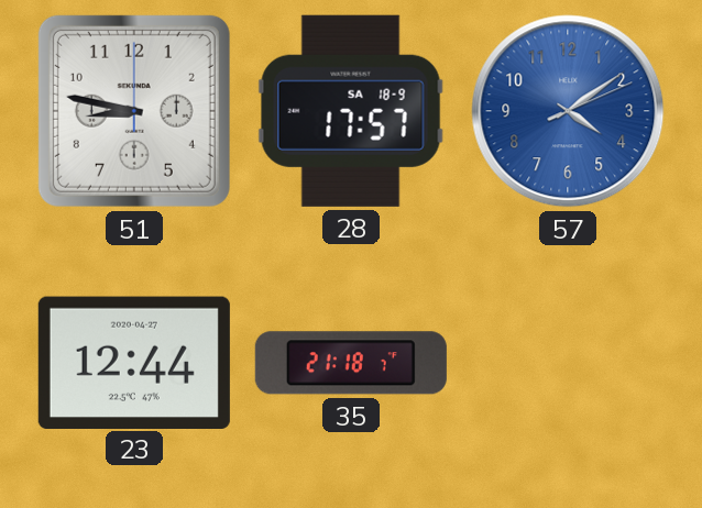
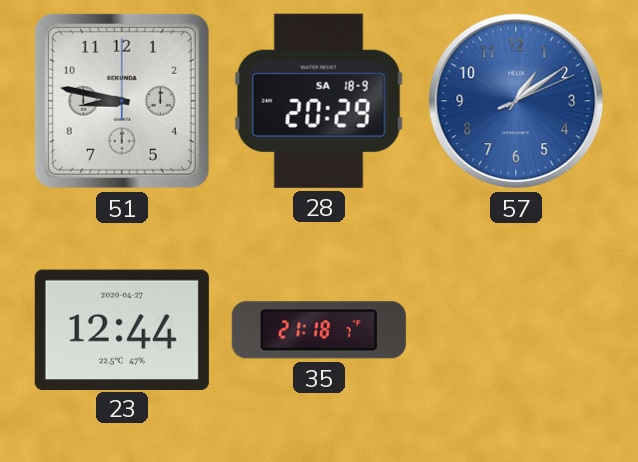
28: 17:57 -> 20:29
57: 4:09 -> 1:09
